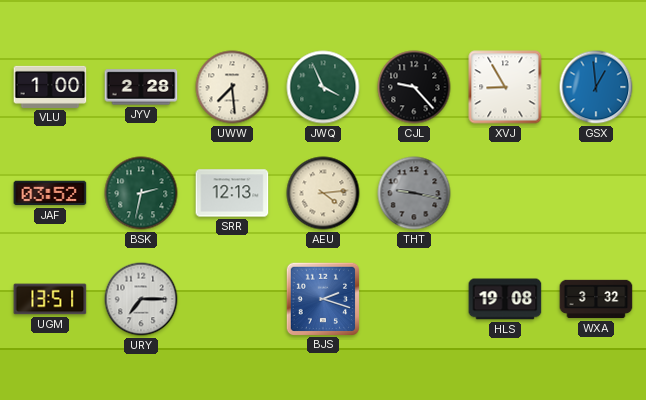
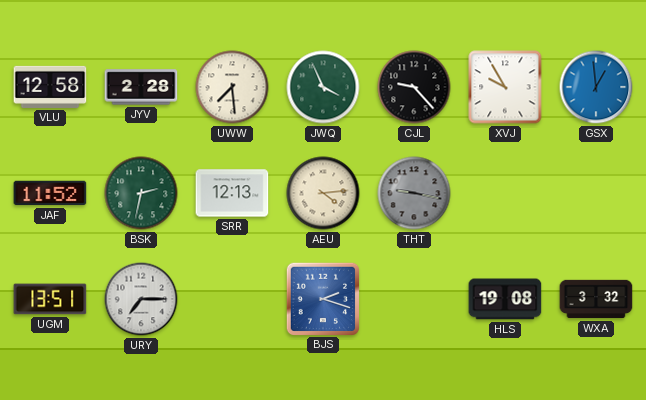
VLU: 1:00 -> 12:58
XVJ: 8:55 -> 9:55
JAF: 03:52 -> 11:52
